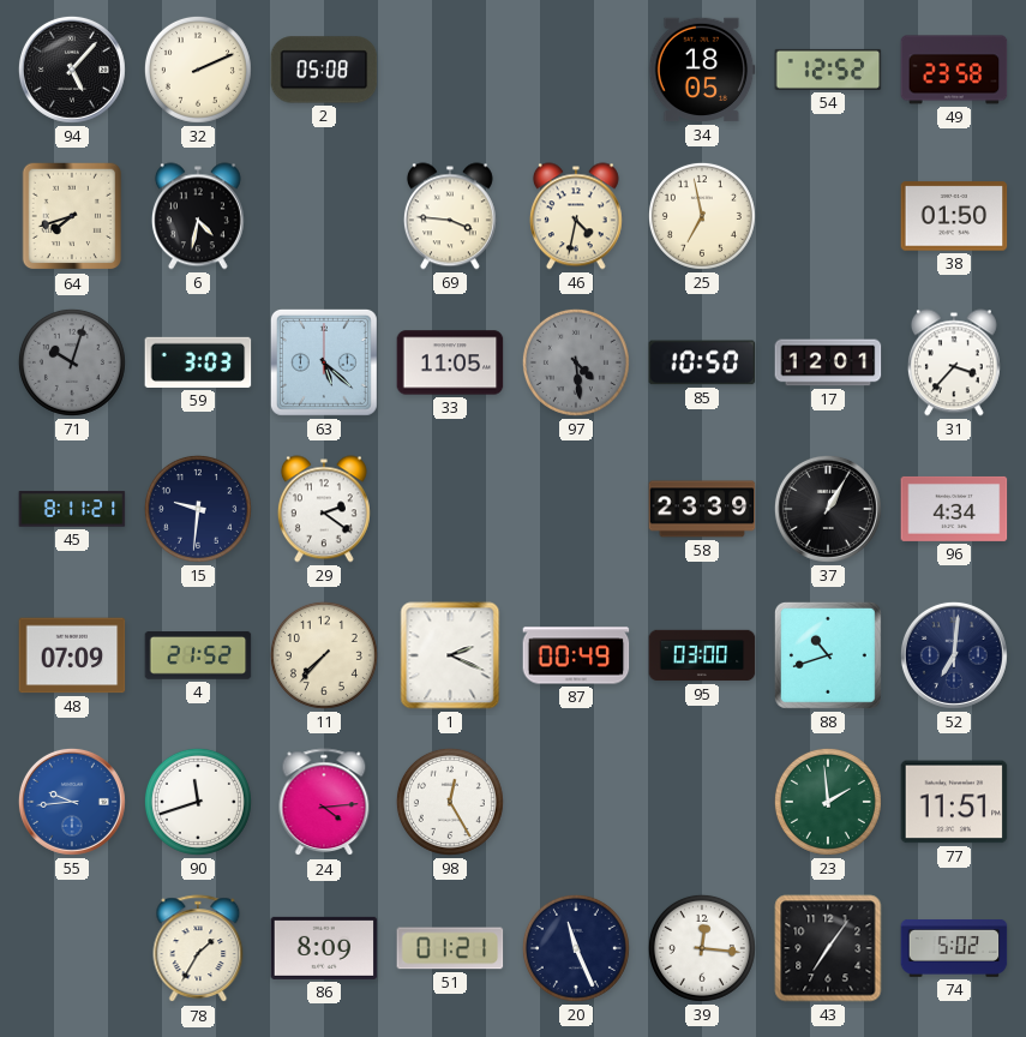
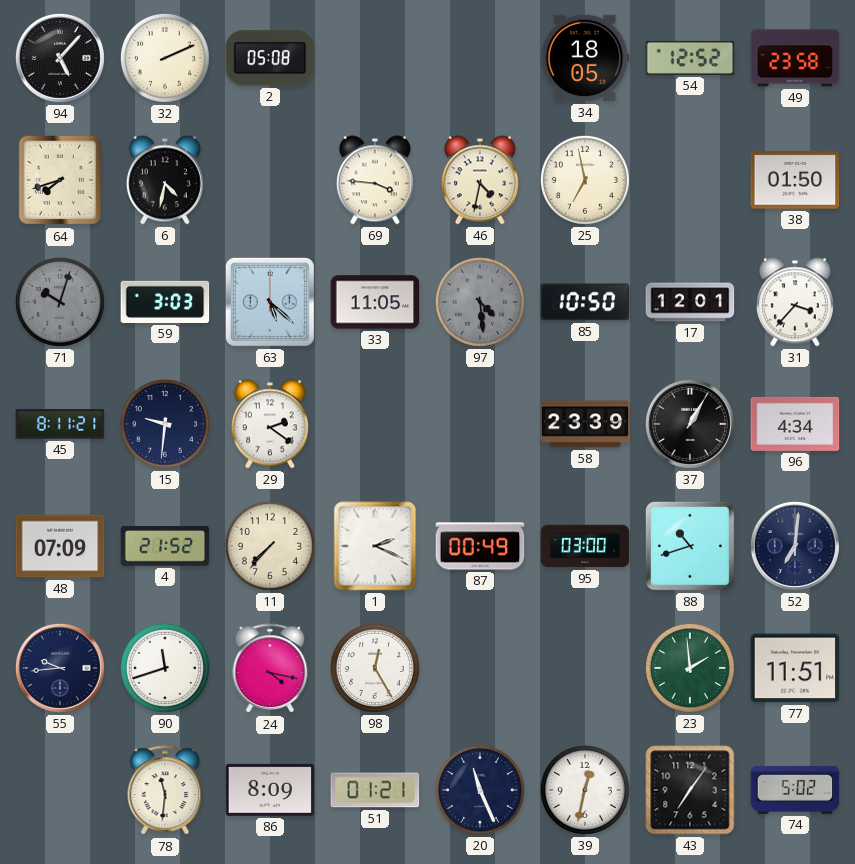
55 dial: blue -> navy
24: 4:14 -> 4:17
78: 1:35 -> 11:31
39: 12:16 -> 12:32
